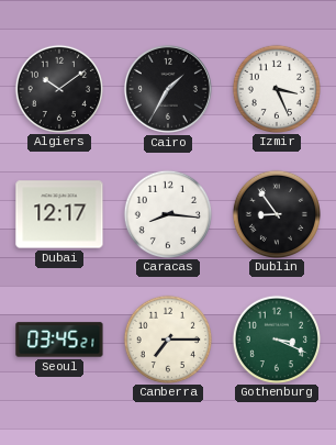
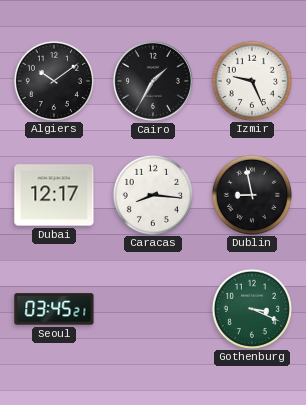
Izmir: 3:26 -> 9:26
Dublin: 8:54 -> 8:58
Canberra: 7:15 -> none
